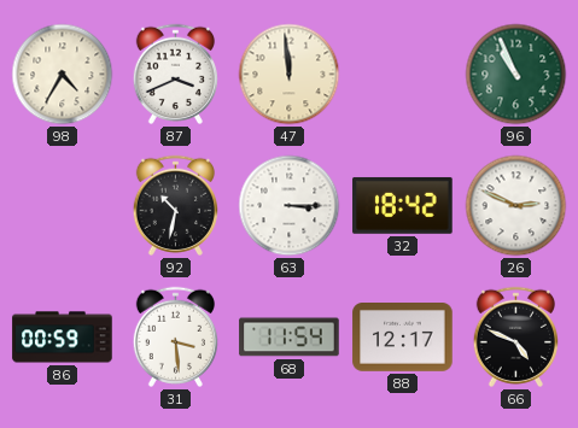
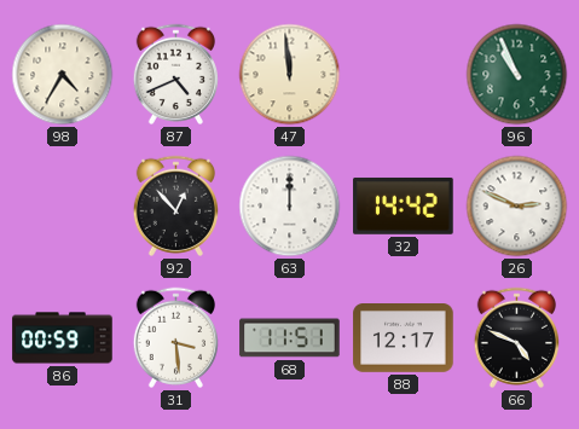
87: 3:41 -> 4:41
92: 10:32 -> 12:53
63: 3:15 -> 12:00
32: 18:42 -> 14:42
68: 11:54 -> 11:51
